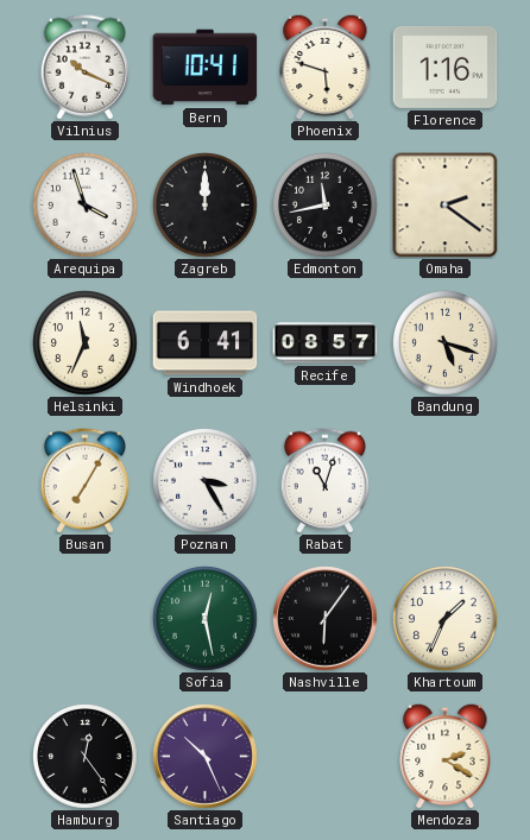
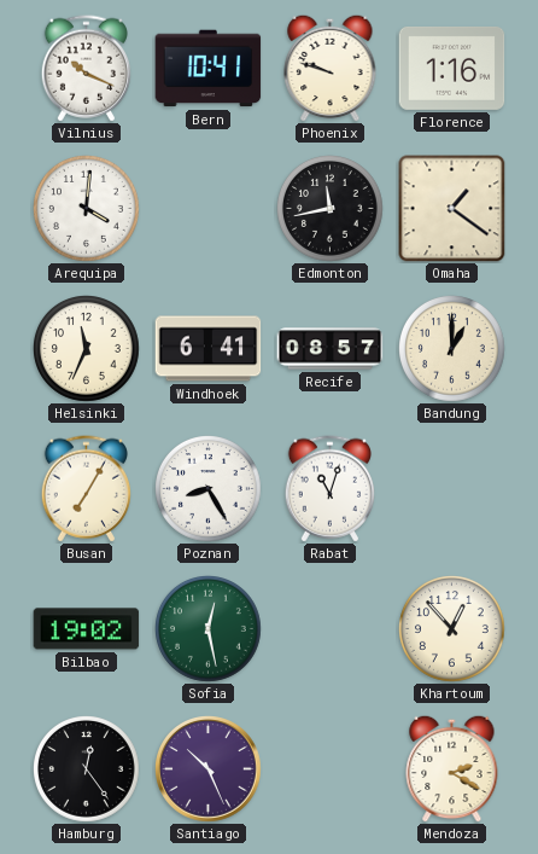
Phoenix: 5:48 -> 9:48
Arequipa: 3:57 -> 4:01
Zagreb: 12:00 -> none
Omaha: 2:21 -> 1:21
Bandung: 5:18 -> 1:00
Poznan: 3:25 -> 8:25
Bilbao: none -> 19:02
Nashville: 6:06 -> none
Khartoum: 1:34 -> 12:53
